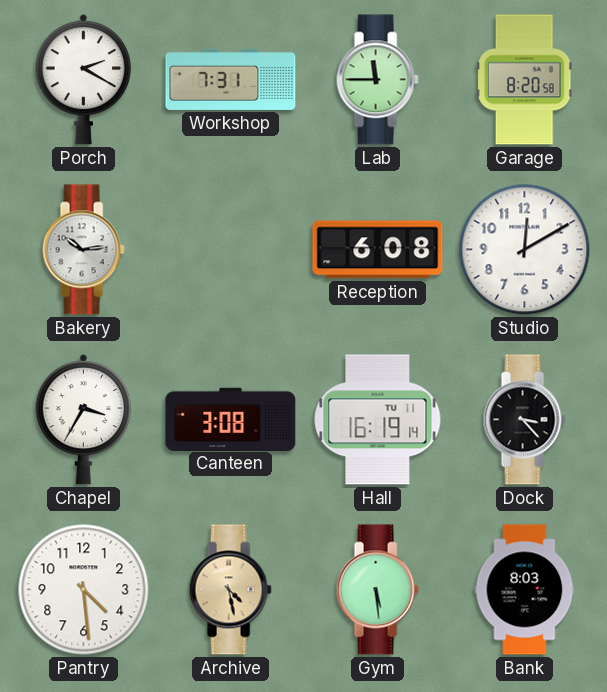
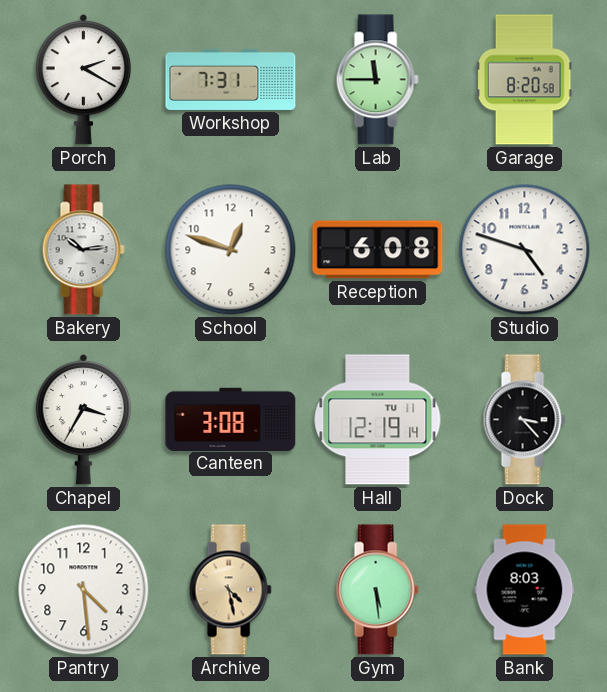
School: none -> 12:48
Studio: 12:10 -> 4:48
Hall: 16:19 -> 12:19
